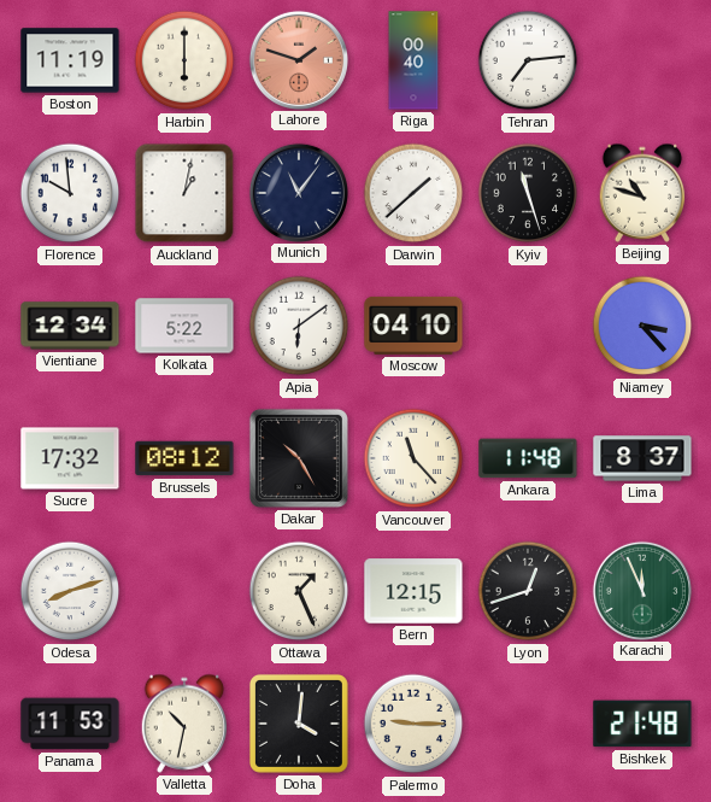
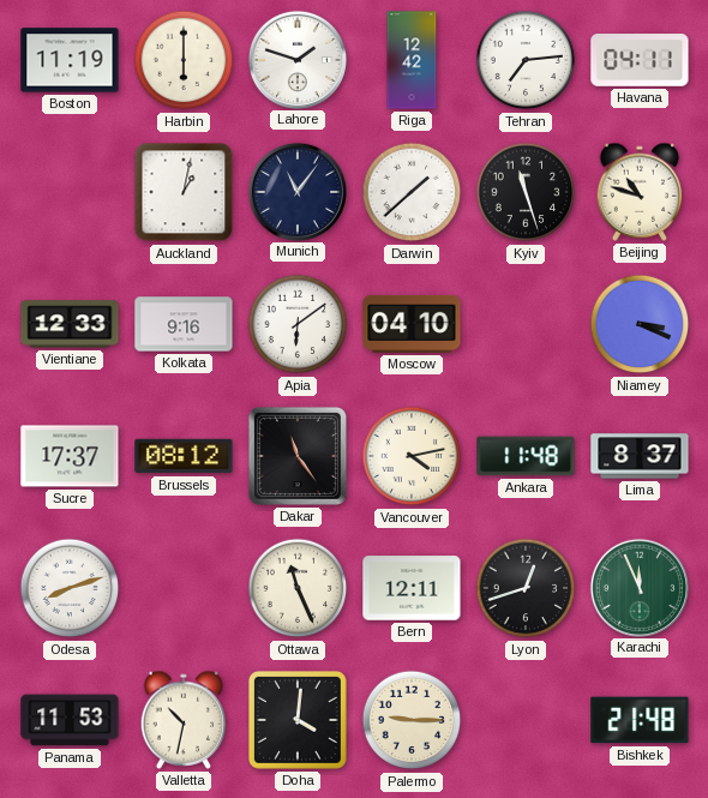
Lahore dial: salmon -> white
Riga: 00:40 -> 12:42
Havana: none -> 04:11
Florence: 9:59 -> none
Vientiane: 12:34 -> 12:33
Kolkata: 5:22 -> 9:16
Niamey: 3:23 -> 3:19
Sucre: 17:32 -> 17:37
Dakar: 10:25 -> 11:24
Vancouver: 11:23 -> 4:13
Ottawa: 1:26 -> 11:26
Bern: 12:15 -> 12:11
